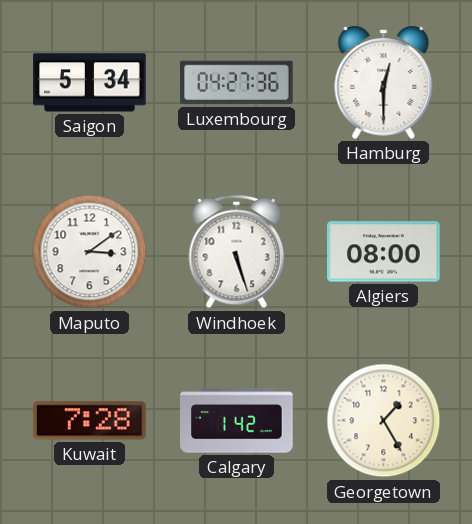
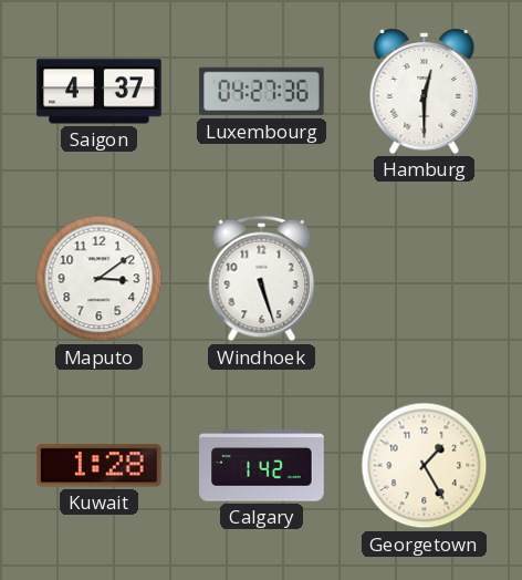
Saigon: 5:34 -> 4:37
Algiers: 08:00 -> none
Kuwait: 7:28 -> 1:28
